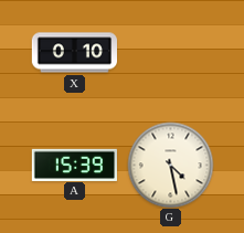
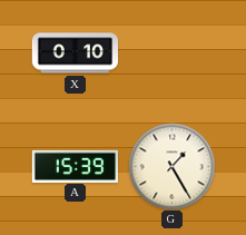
G: 4:28 -> 1:25
